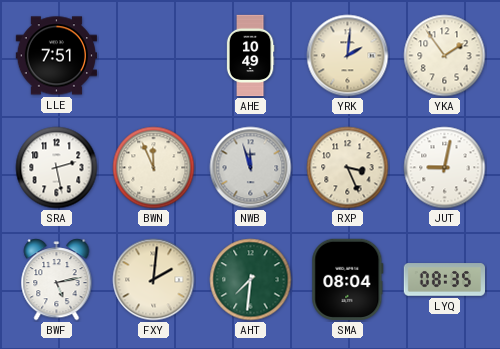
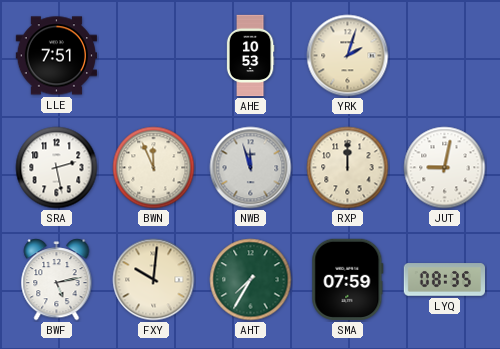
AHE: 10:49 -> 10:53
YRK: 2:01 -> 2:03
YKA: 1:54 -> none
RXP: 3:26 -> 12:00
FXY: 2:01 -> 10:01
AHT: 7:31 -> 7:35
SMA: 08:04 -> 07:59
